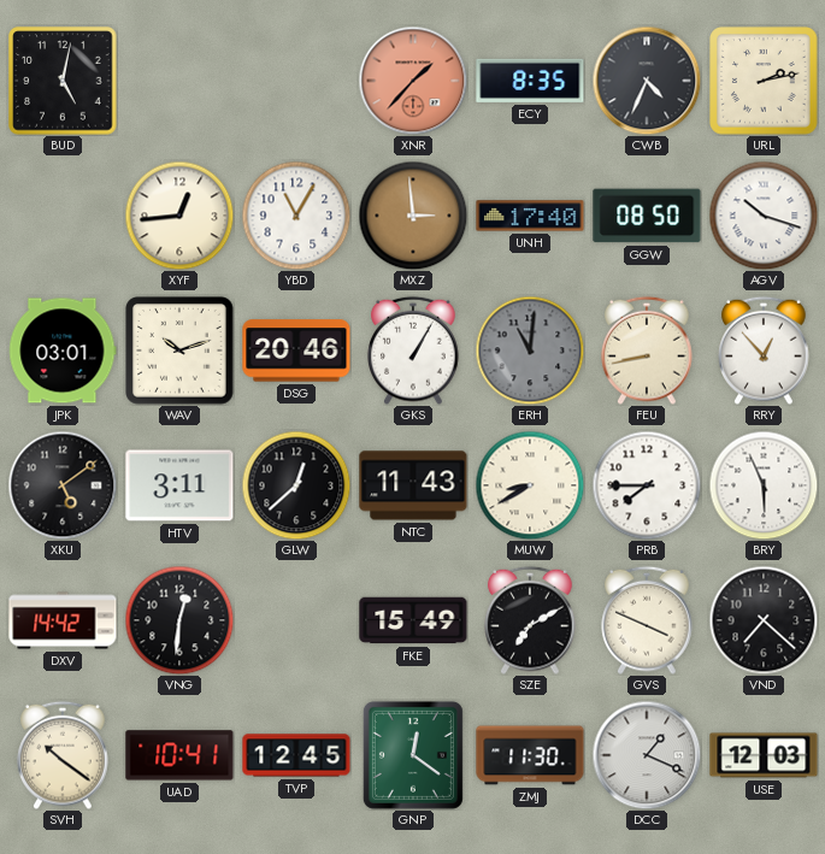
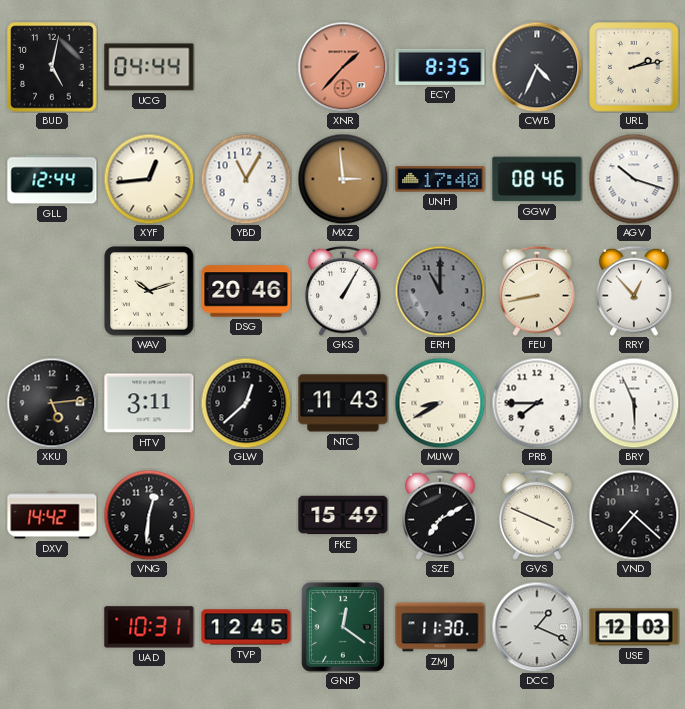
UCG: none -> 04:44
GLL: none -> 12:44
GGW: 08:50 -> 08:46
JPK: 03:01 -> none
ERH: 11:01 -> 11:00
XKU: 5:09 -> 5:14
SVH: 10:21 -> none
UAD: 10:41 -> 10:31
